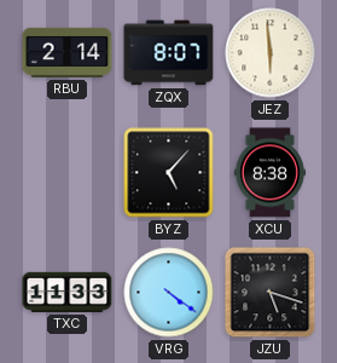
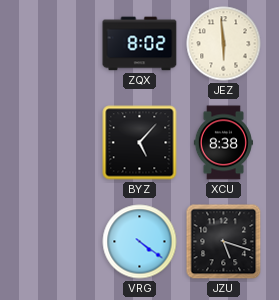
RBU: 2:14 -> none
ZQX: 8:07 -> 8:02
TXC: 11:33 -> none
